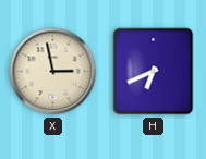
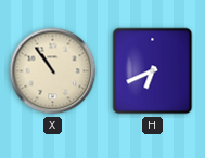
X: 2:58 -> 10:54
